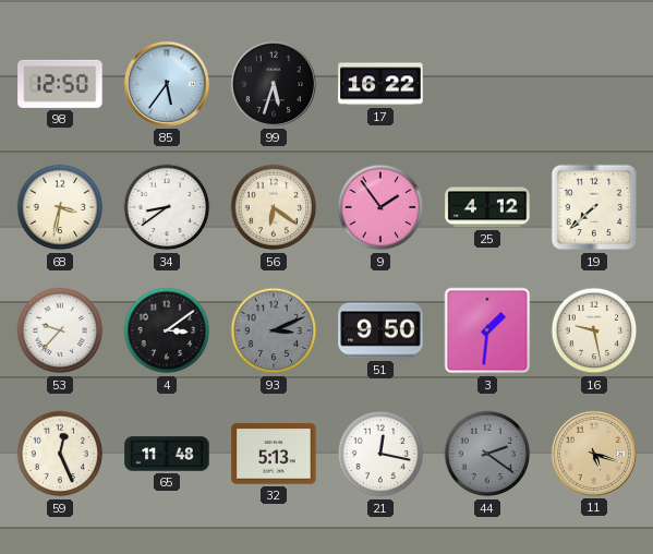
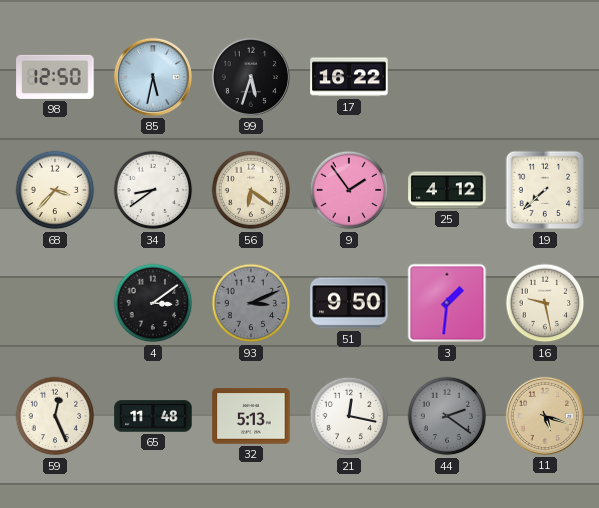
85: 5:36 -> 5:32
68: 3:32 -> 3:37
53: 9:37 -> none
